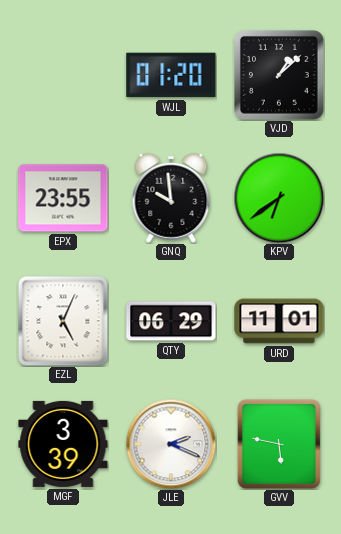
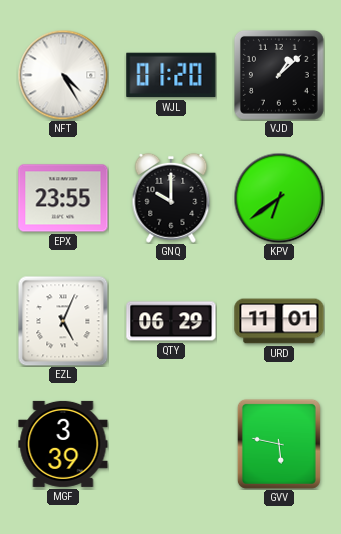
NFT: none -> 4:25
GNQ: 9:59 -> 10:00
JLE: 2:19 -> none
